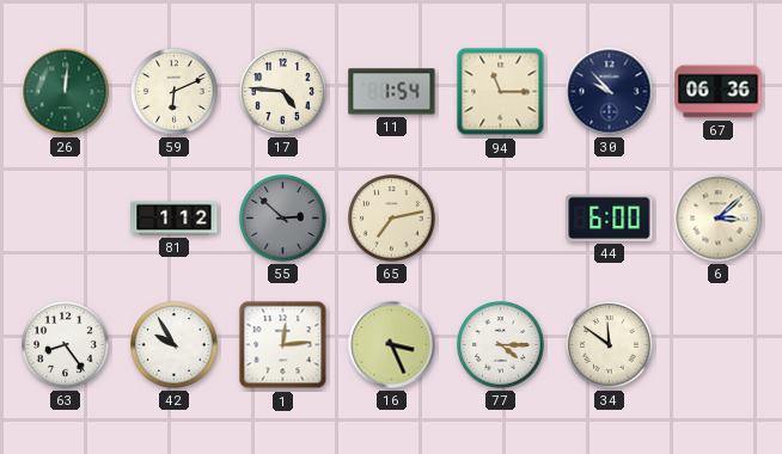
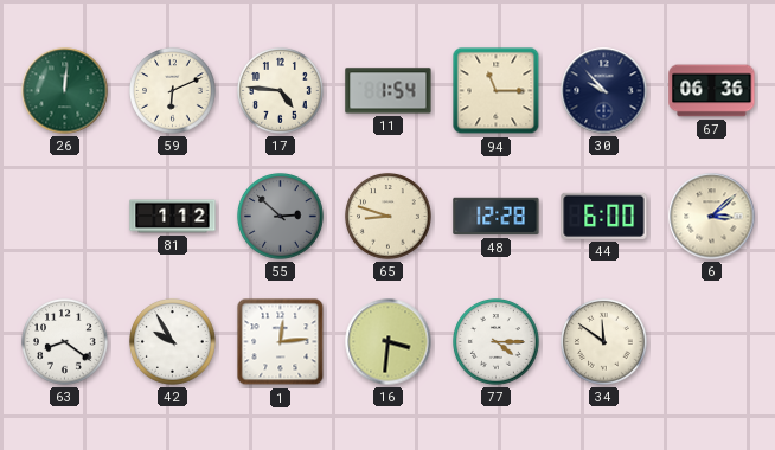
65: 7:13 -> 8:48
48: none -> 12:28
63: 8:24 -> 8:21
16: 3:26 -> 3:31
